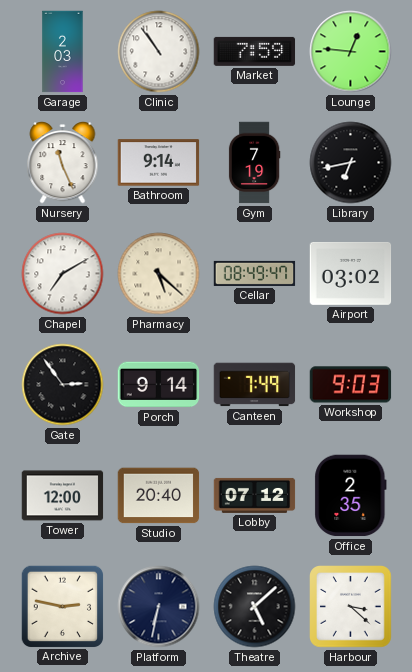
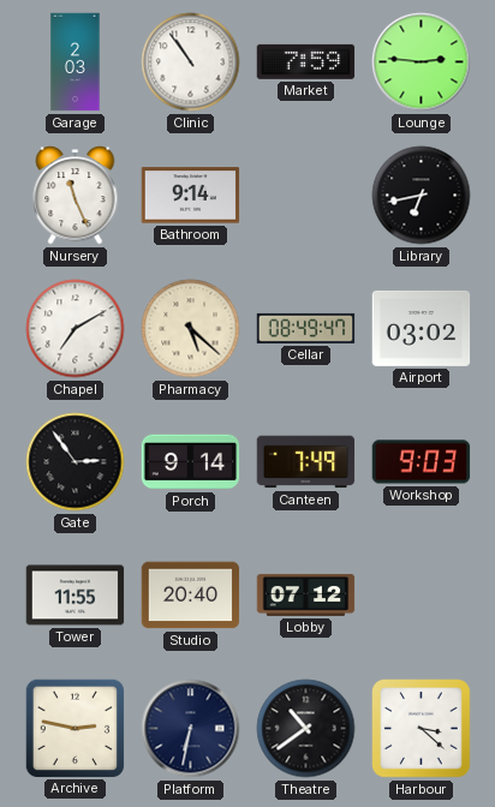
Lounge: 12:46 -> 2:46
Gym: 7:19 -> none
Tower: 12:00 -> 11:55
Office: 2:35 -> none
Theatre: 5:08 -> 10:39
